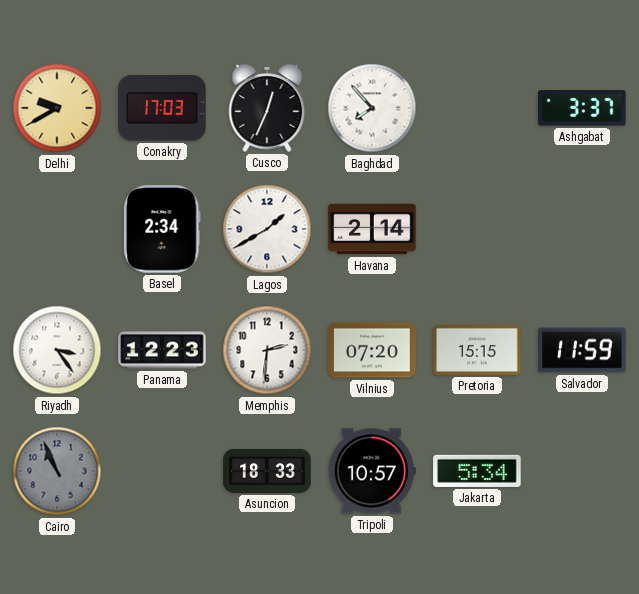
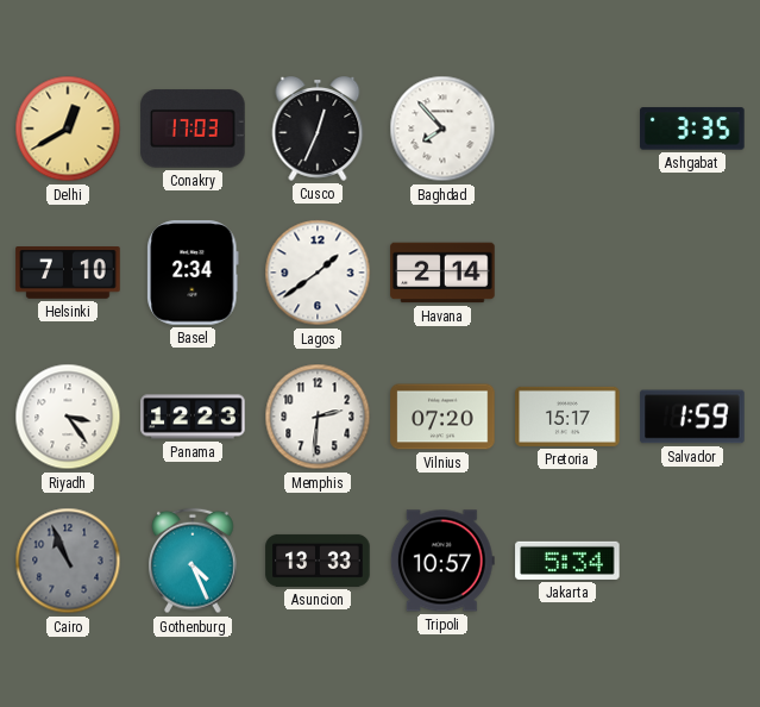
Delhi: 9:40 -> 12:40
Ashgabat: 3:37 -> 3:35
Helsinki: none -> 7:10
Lagos: 1:40 -> 1:39
Pretoria: 15:15 -> 15:17
Salvador: 11:59 -> 1:59
Gothenburg: none -> 4:26
Asuncion: 18:33 -> 13:33
